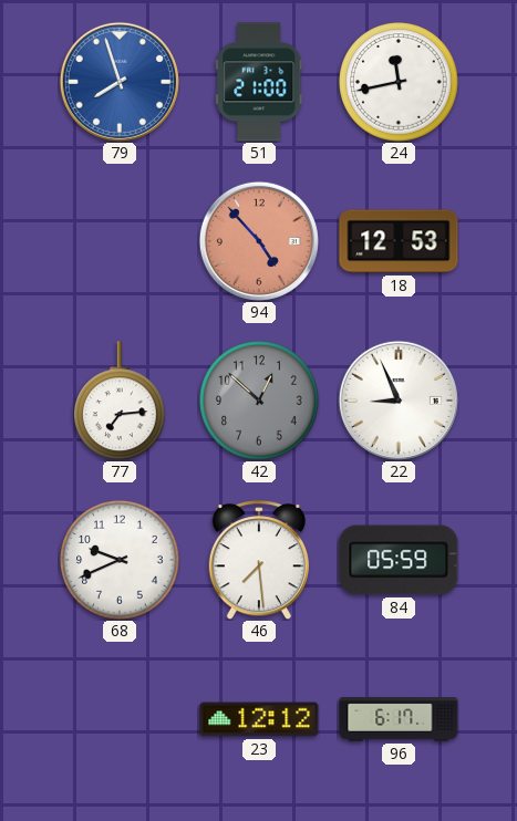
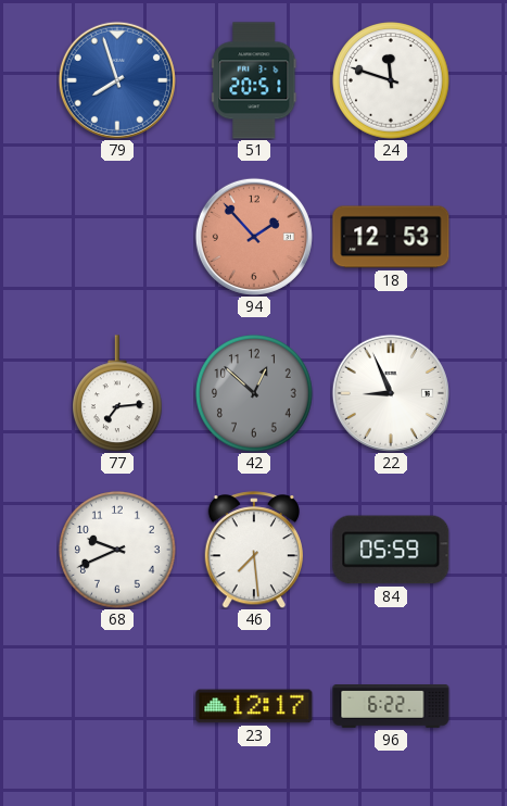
51: 21:00 -> 20:51
24: 11:43 -> 11:48
94: 4:53 -> 1:53
23: 12:12 -> 12:17
96: 6:17 -> 6:22
